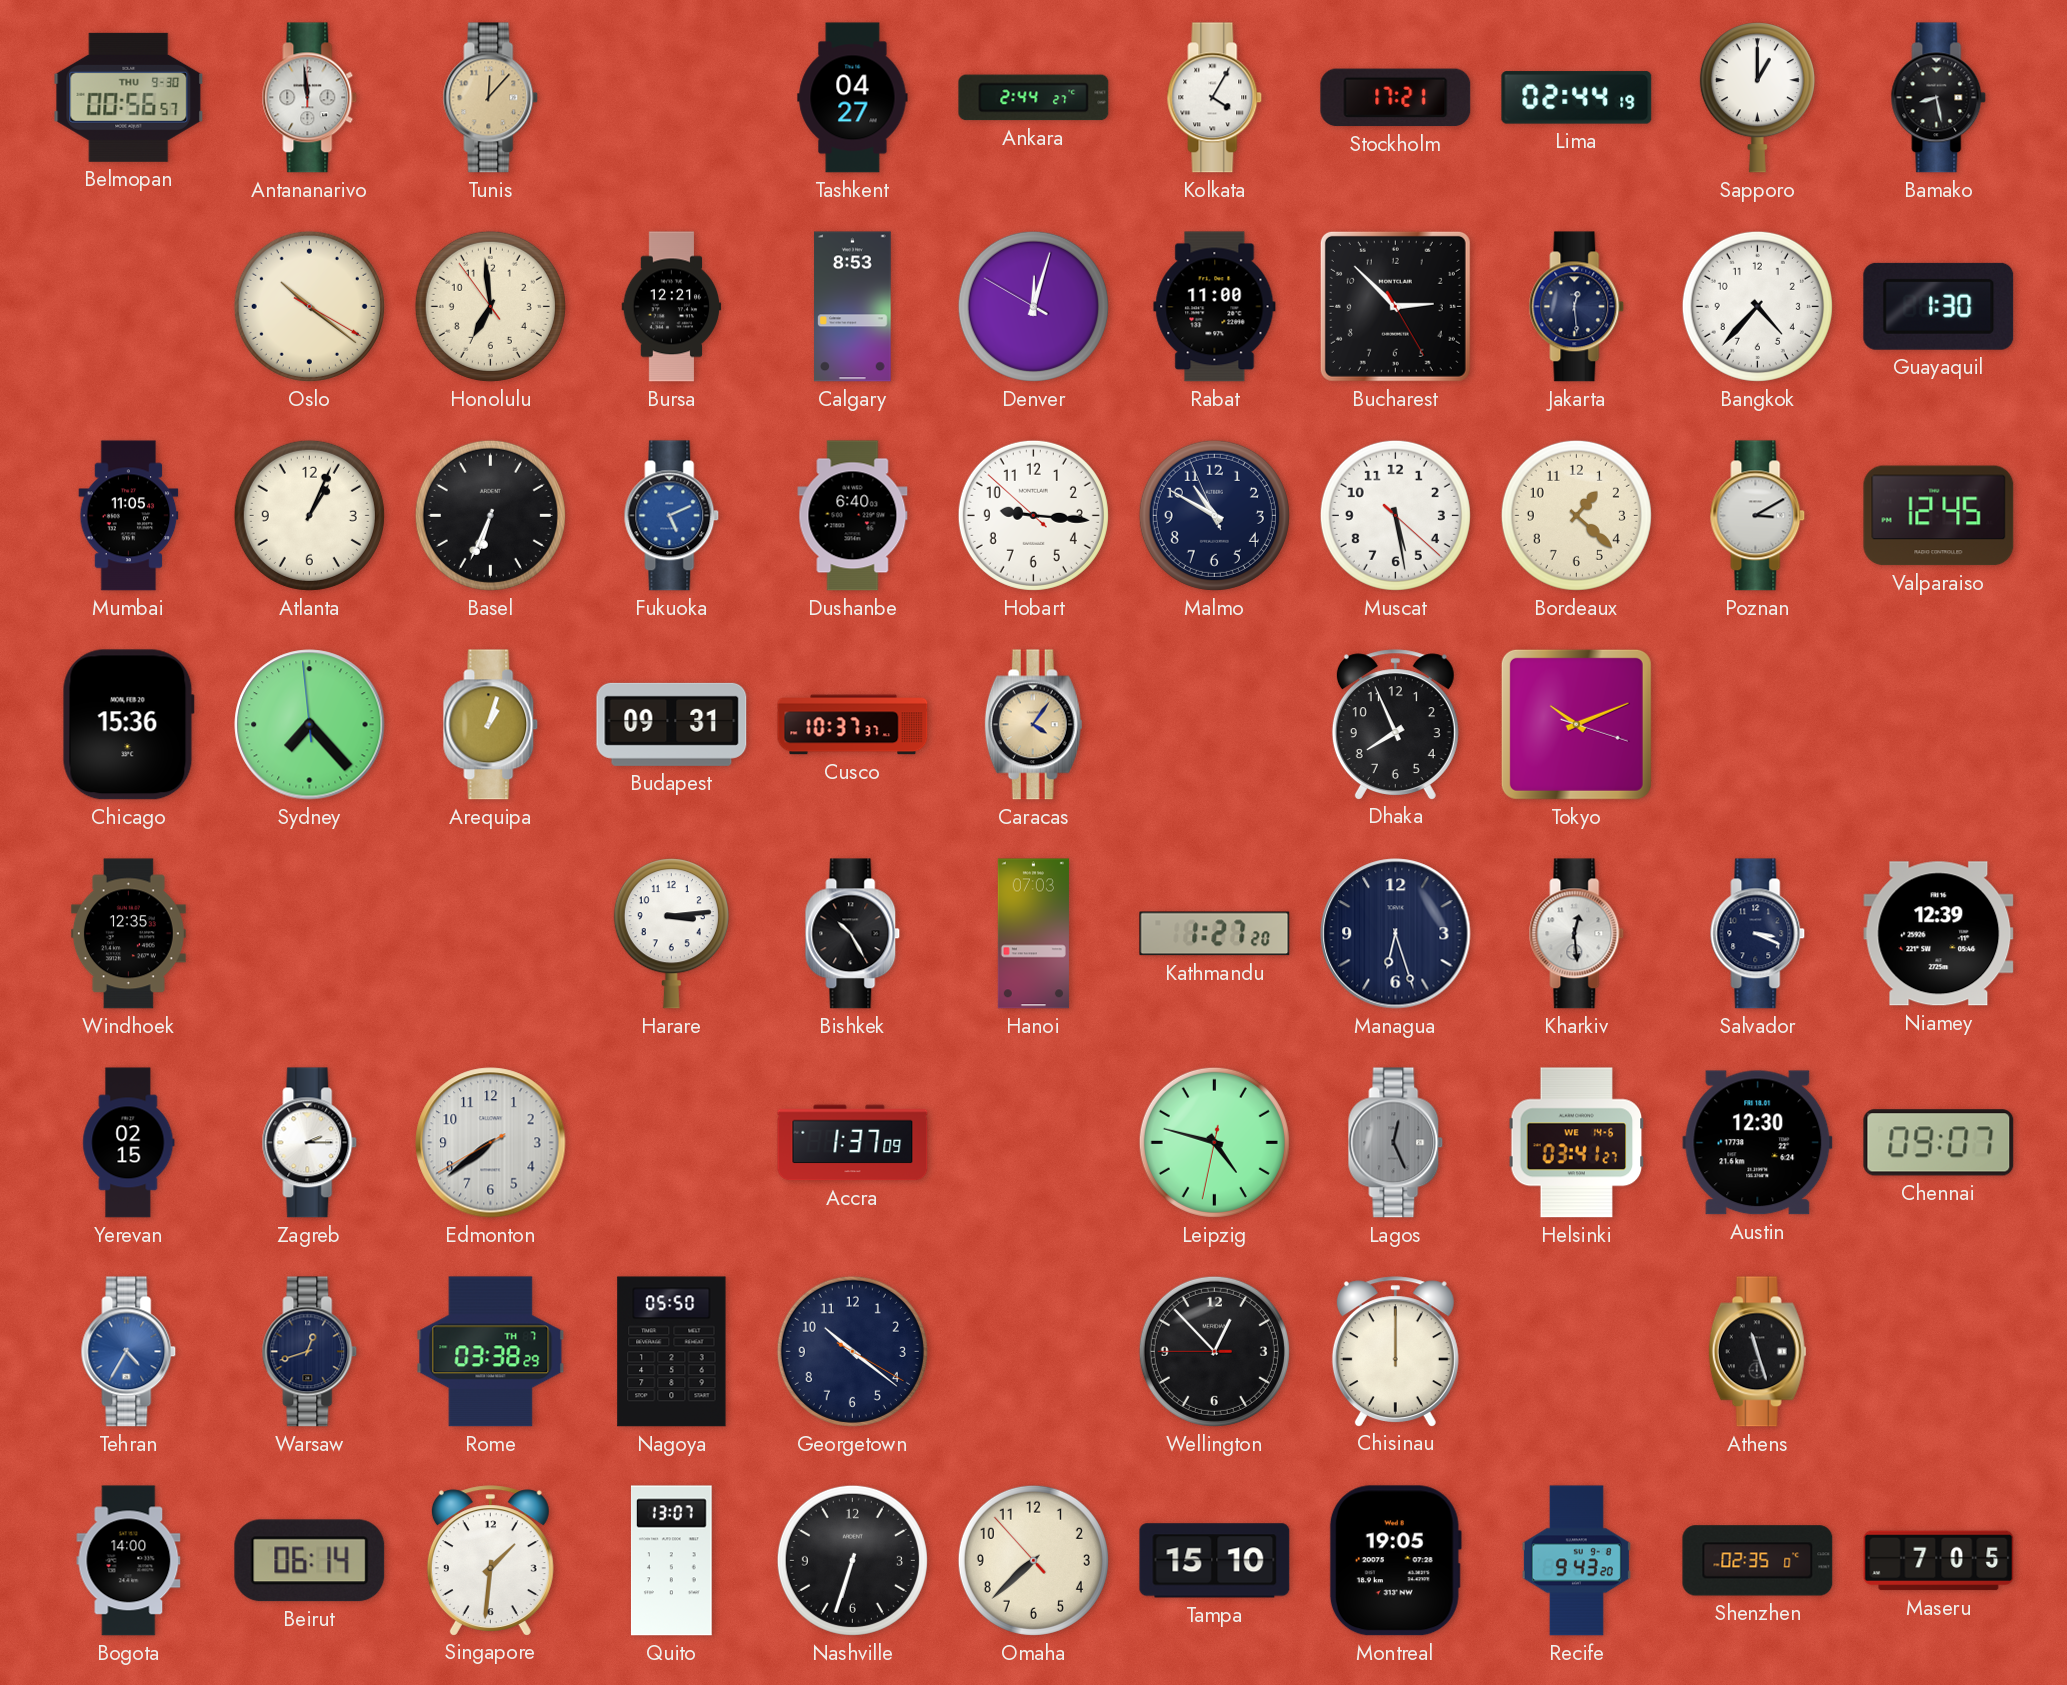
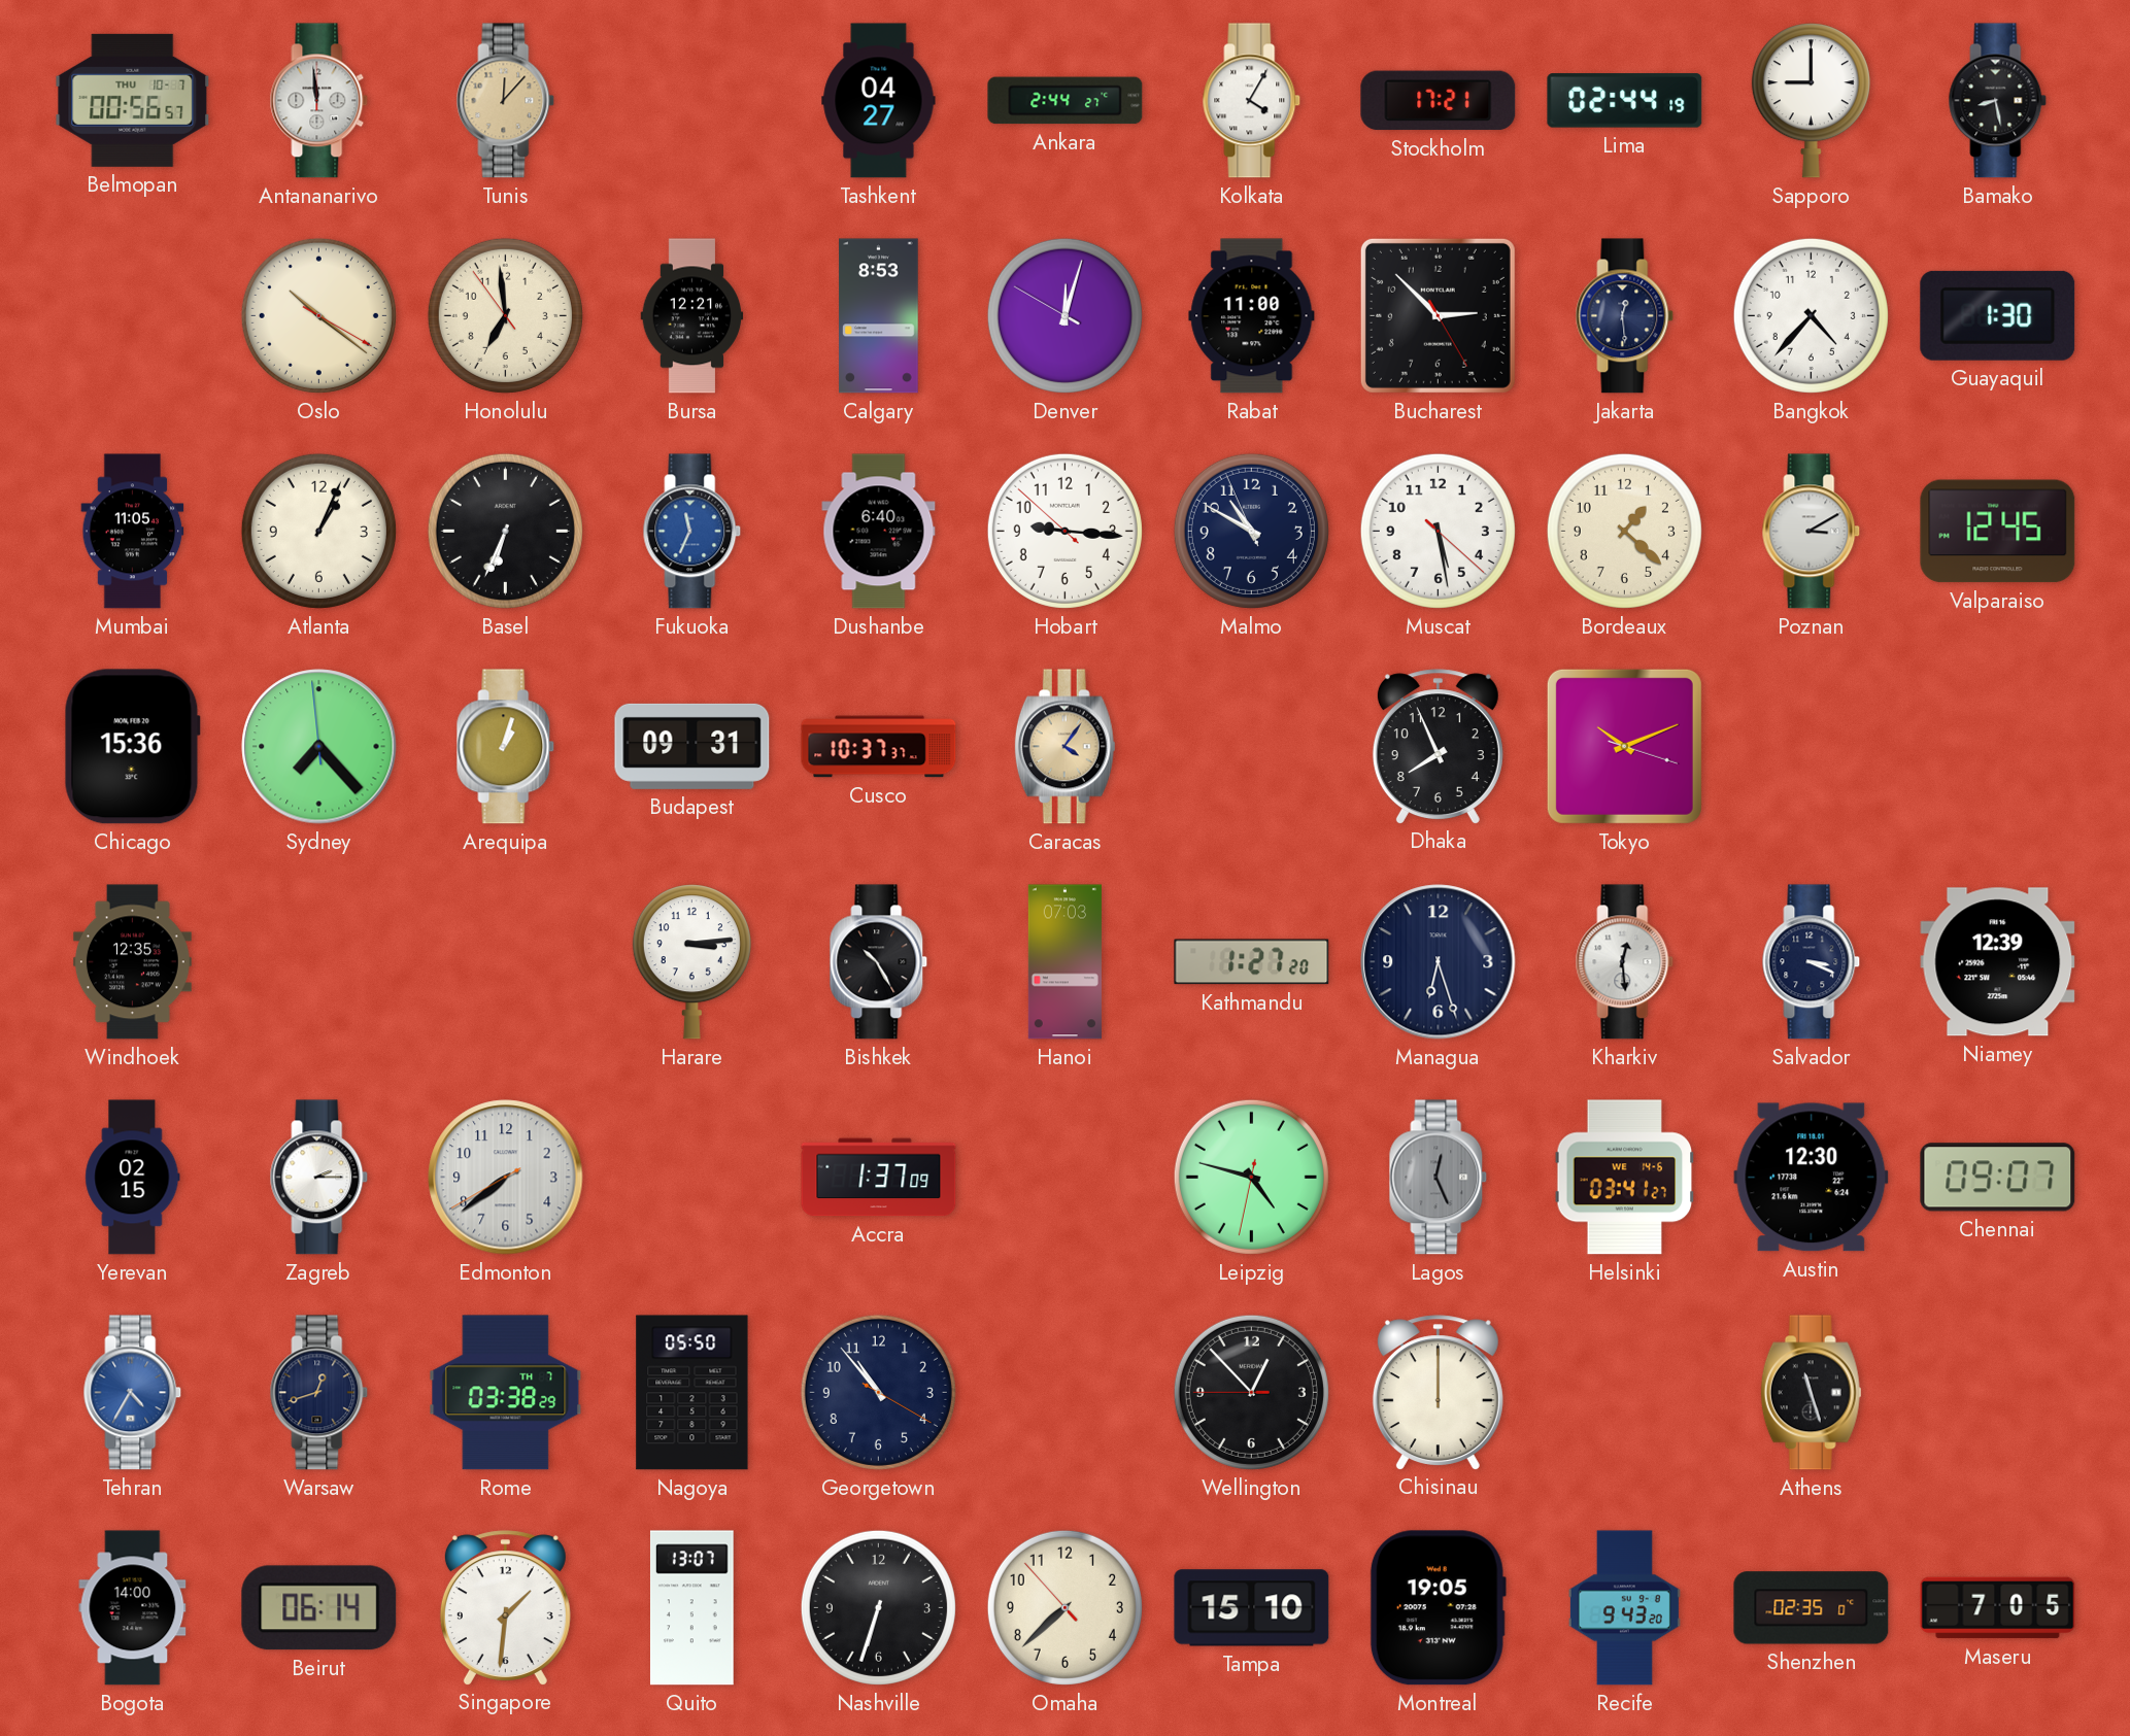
Belmopan date: THU 9-30 -> THU 10-7
Sapporo: 1:00 -> 9:00
Fukuoka: 5:11 -> 11:34
Georgetown: 10:21 -> 10:53
